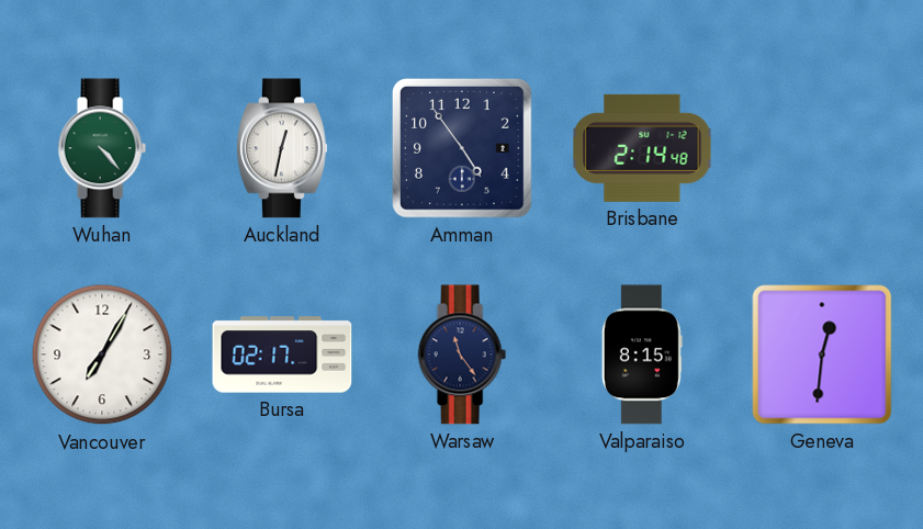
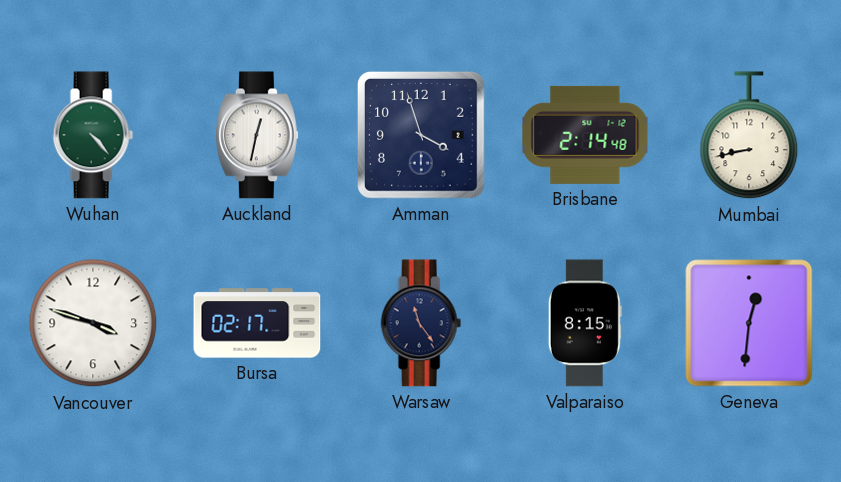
Amman: 4:54 -> 3:57
Mumbai: none -> 8:43
Vancouver: 7:05 -> 3:48
